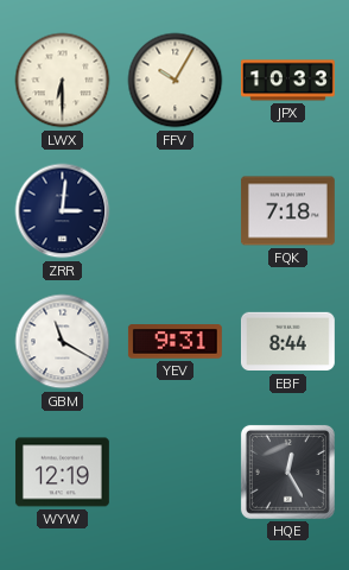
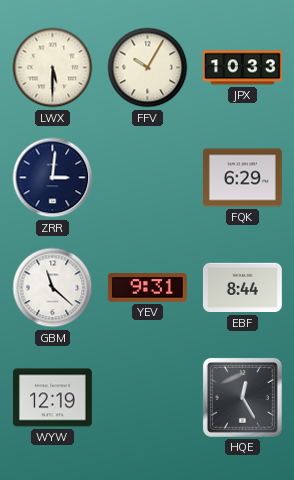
LWX: 6:30 -> 5:30
FQK: 7:18 -> 6:29
GBM: 11:20 -> 11:22
